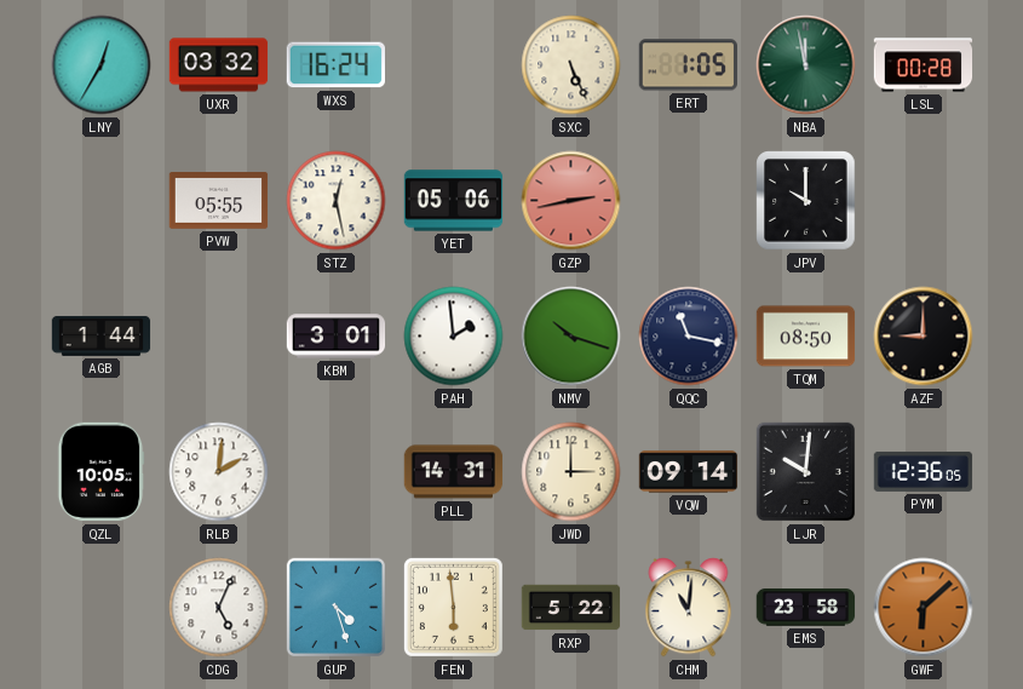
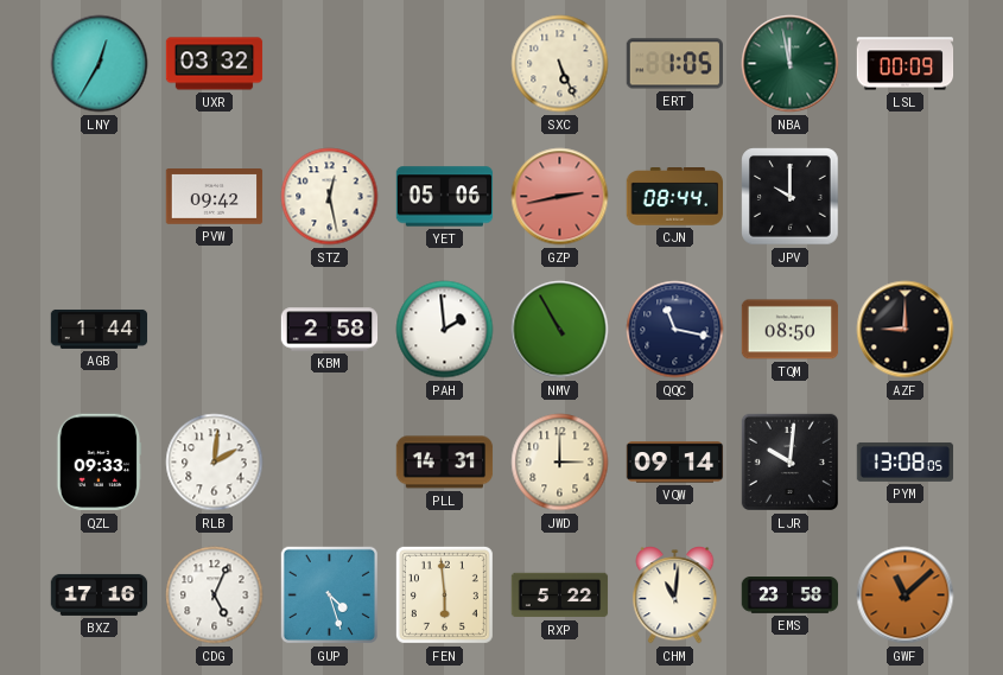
WXS: 16:24 -> none
LSL: 00:28 -> 00:09
PVW: 05:55 -> 09:42
CJN: none -> 08:44
KBM: 3:01 -> 2:58
NMV: 10:18 -> 10:55
QZL: 10:05 -> 09:33
PYM: 12:36 -> 13:08
BXZ: none -> 17:16
GWF: 6:08 -> 11:08
